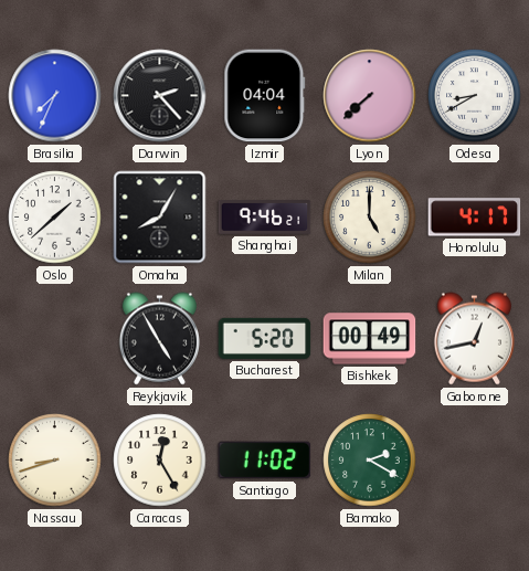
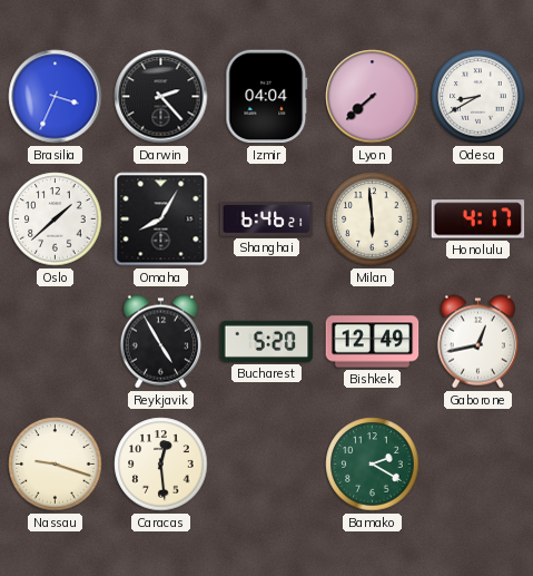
Brasilia: 7:34 -> 3:34
Shanghai: 9:46 -> 6:46
Milan: 5:00 -> 5:59
Bishkek: 00:49 -> 12:49
Nassau: 8:42 -> 9:18
Caracas: 12:25 -> 12:29
Santiago: 11:02 -> none
